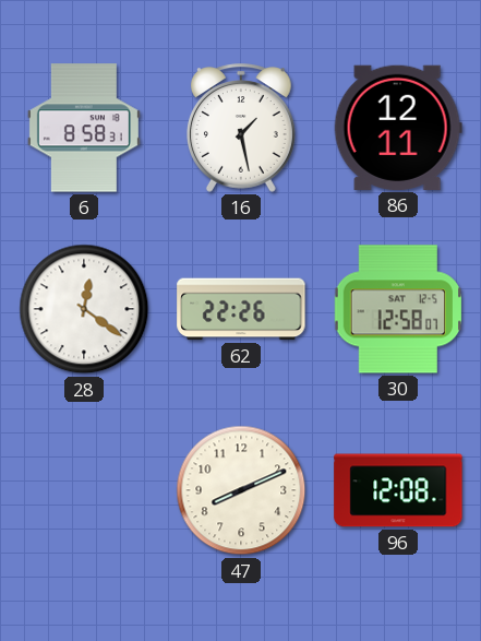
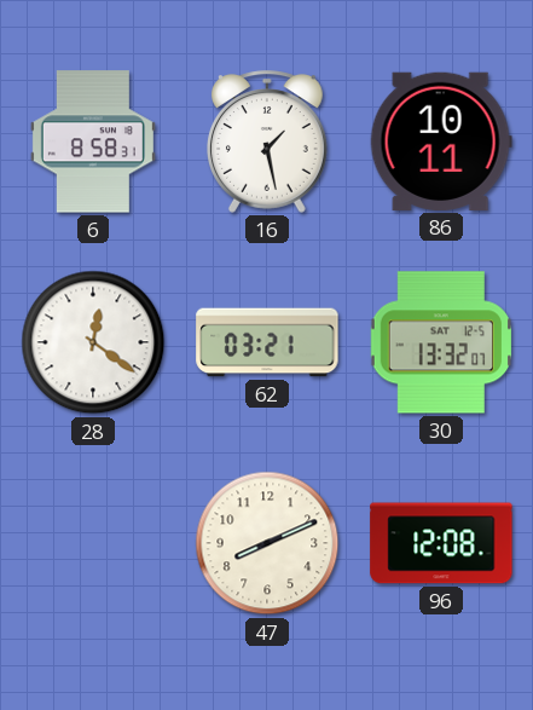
86: 12:11 -> 10:11
62: 22:26 -> 03:21
30: 12:58 -> 13:32
